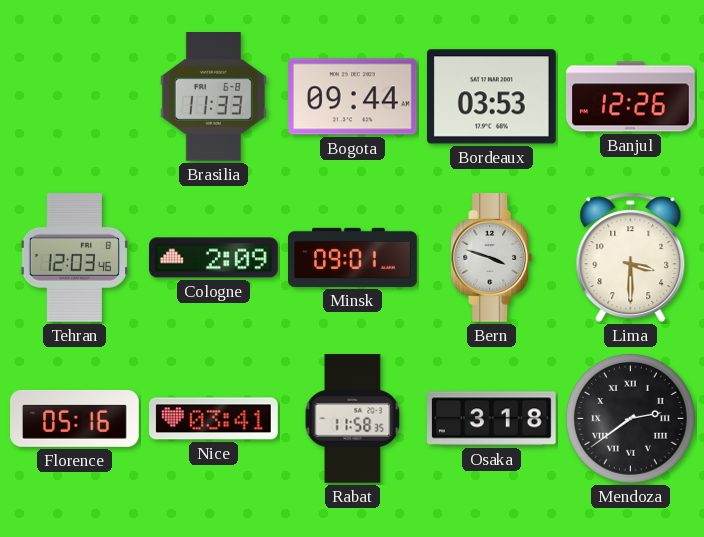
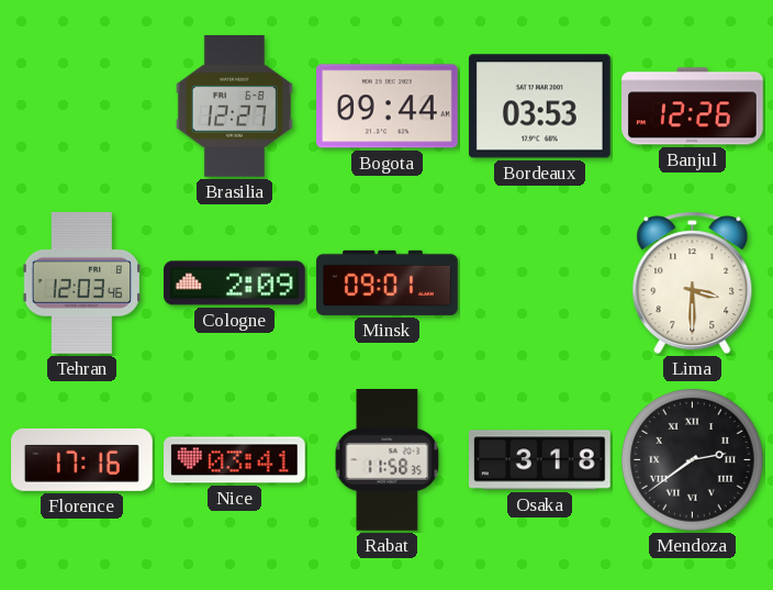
Brasilia: 11:33 -> 12:27
Bern: 3:48 -> none
Florence: 05:16 -> 17:16
